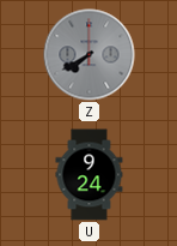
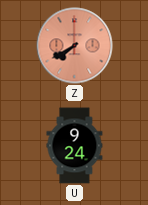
Z dial: grey -> salmon
